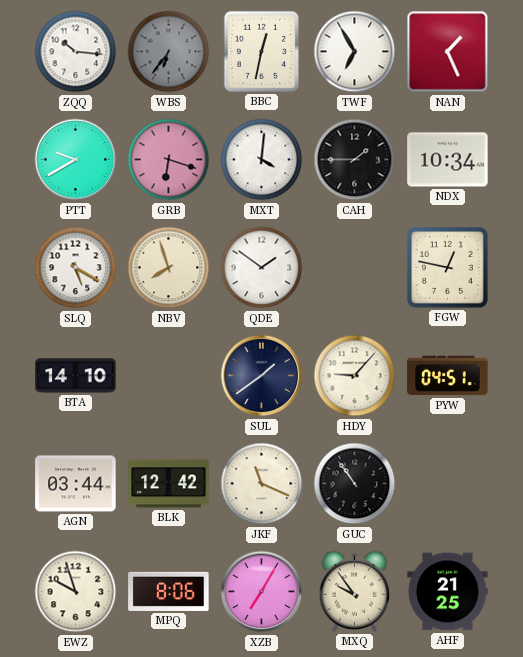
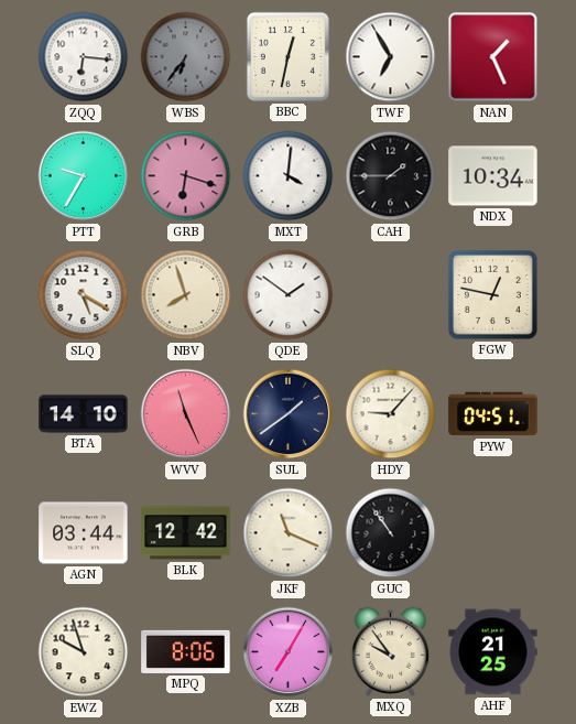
ZQQ: 10:16 -> 6:16
PTT: 9:40 -> 9:35
WVV: none -> 11:26
